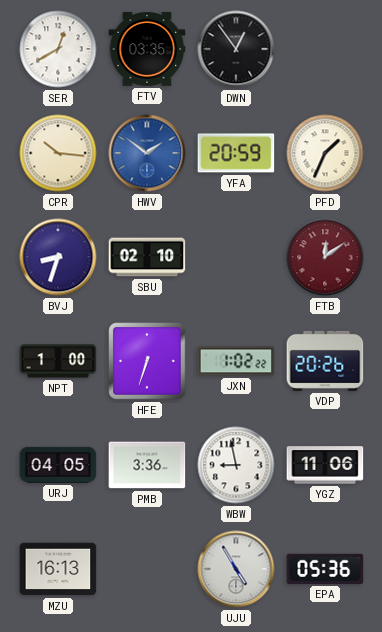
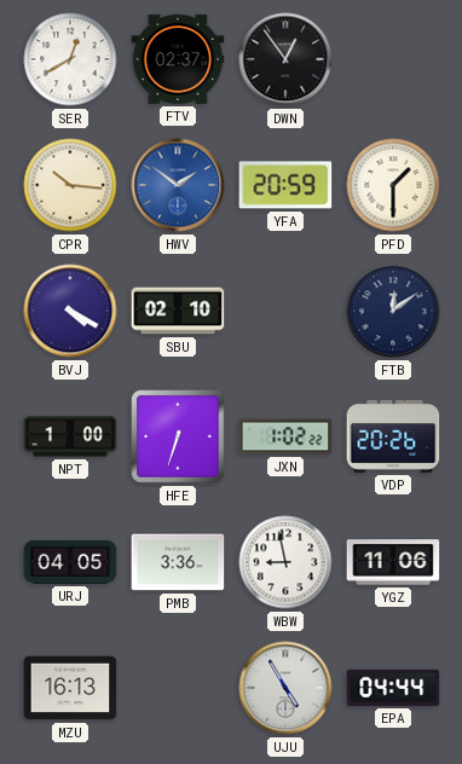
FTV: 03:35 -> 02:37
PFD: 1:34 -> 1:30
BVJ: 8:33 -> 4:20
FTB dial: burgundy -> navy
EPA: 05:36 -> 04:44
